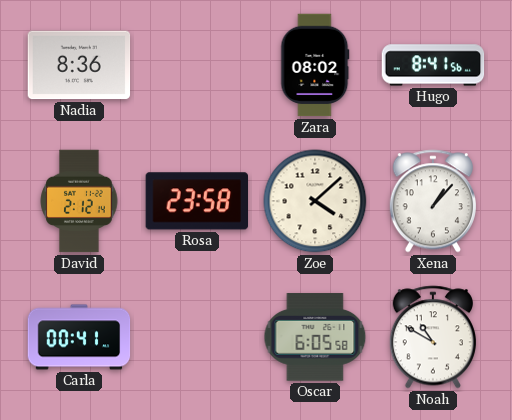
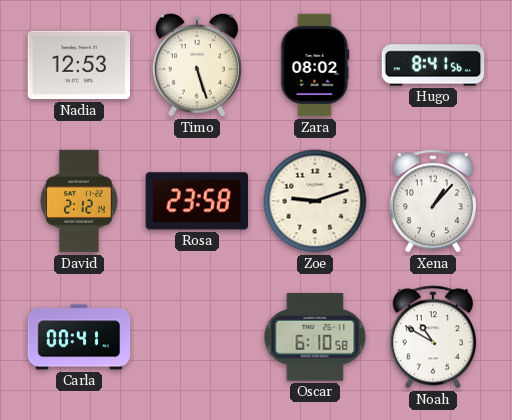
Nadia: 8:36 -> 12:53
Timo: none -> 5:27
Zoe: 4:08 -> 9:12
Oscar: 6:05 -> 6:10
